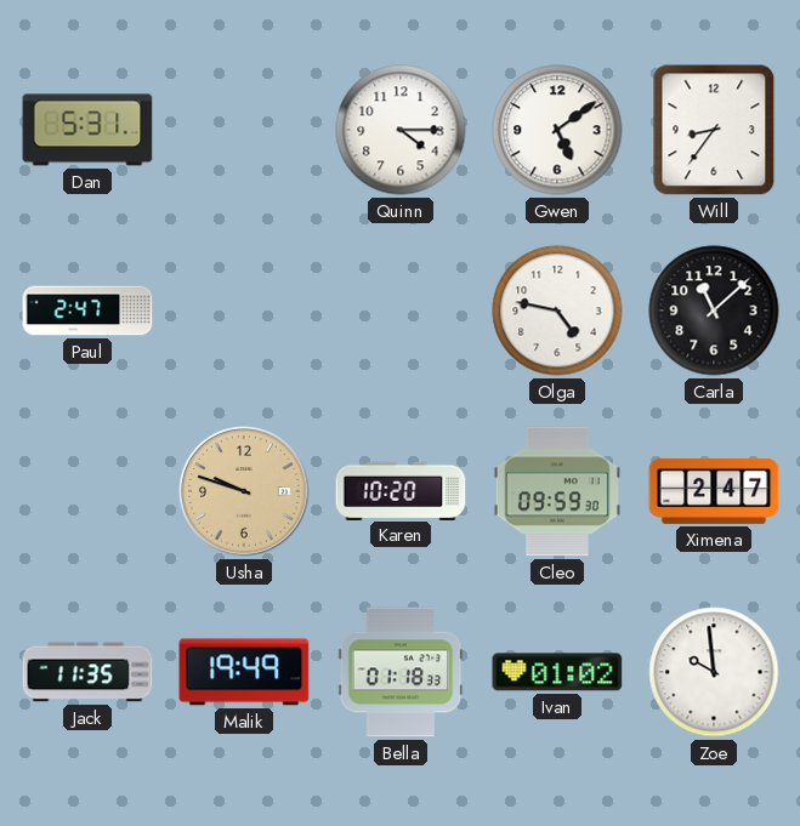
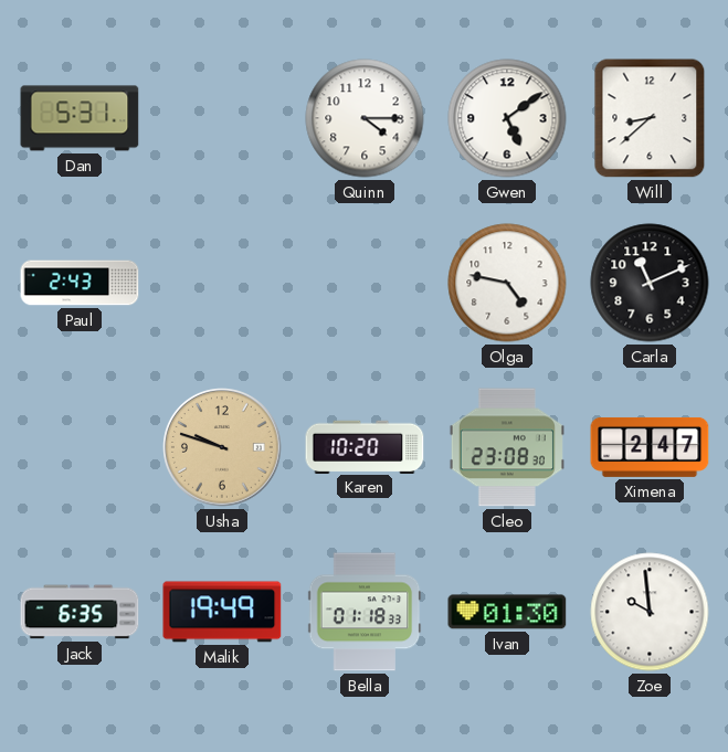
Will: 8:36 -> 8:38
Paul: 2:47 -> 2:43
Carla: 11:08 -> 11:11
Cleo: 09:59 -> 23:08
Jack: 11:35 -> 6:35
Ivan: 01:02 -> 01:30
